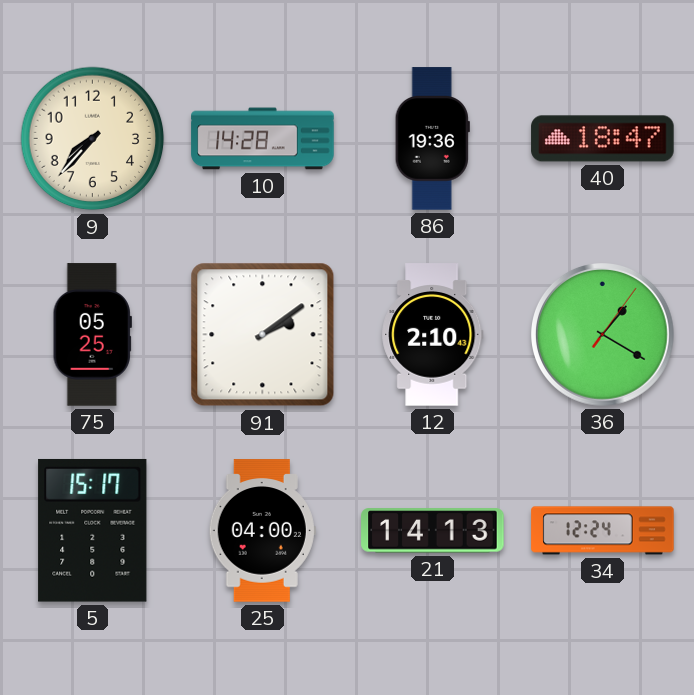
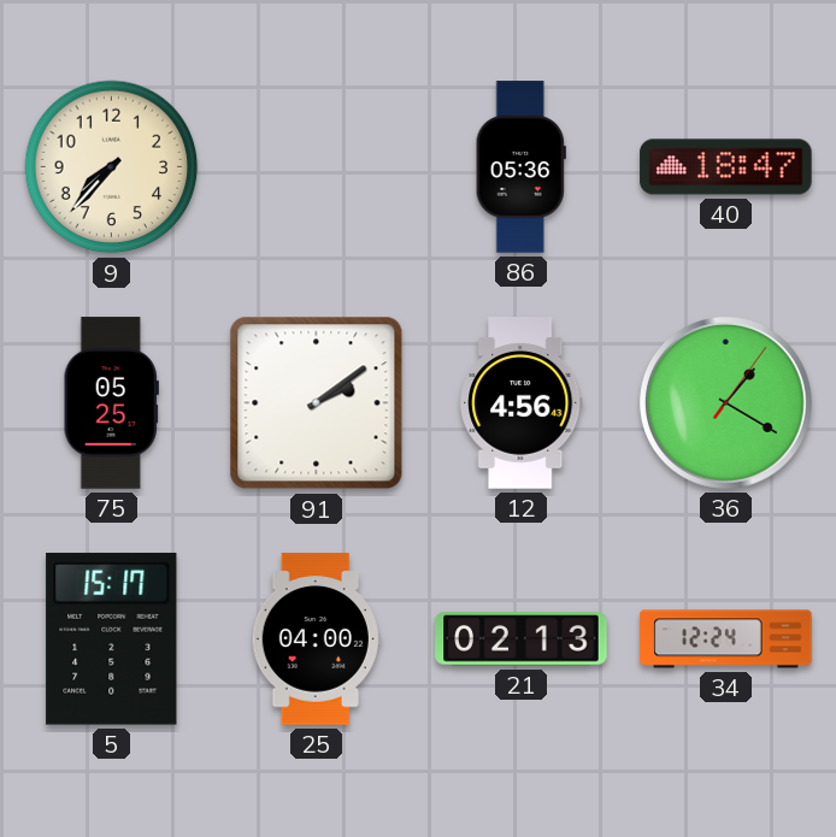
10: 14:28 -> none
86: 19:36 -> 05:36
12: 2:10 -> 4:56
21: 14:13 -> 02:13
